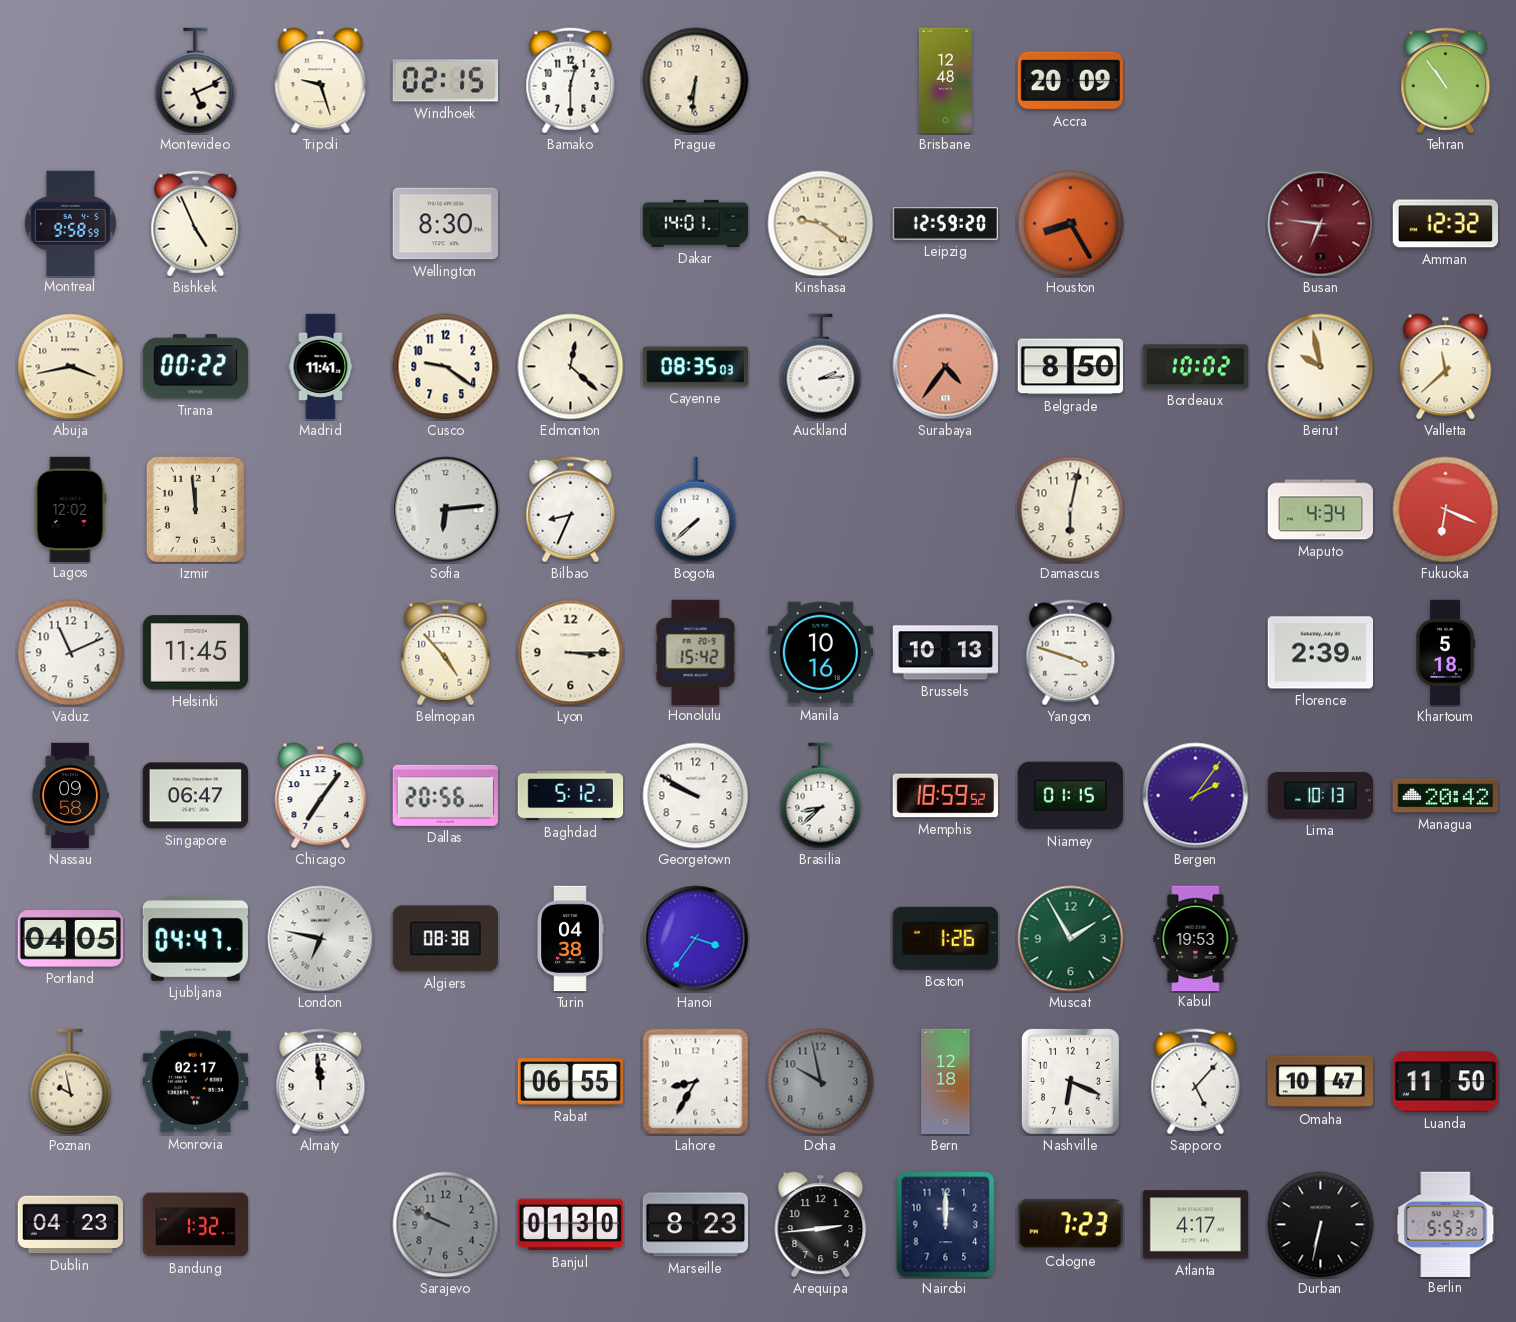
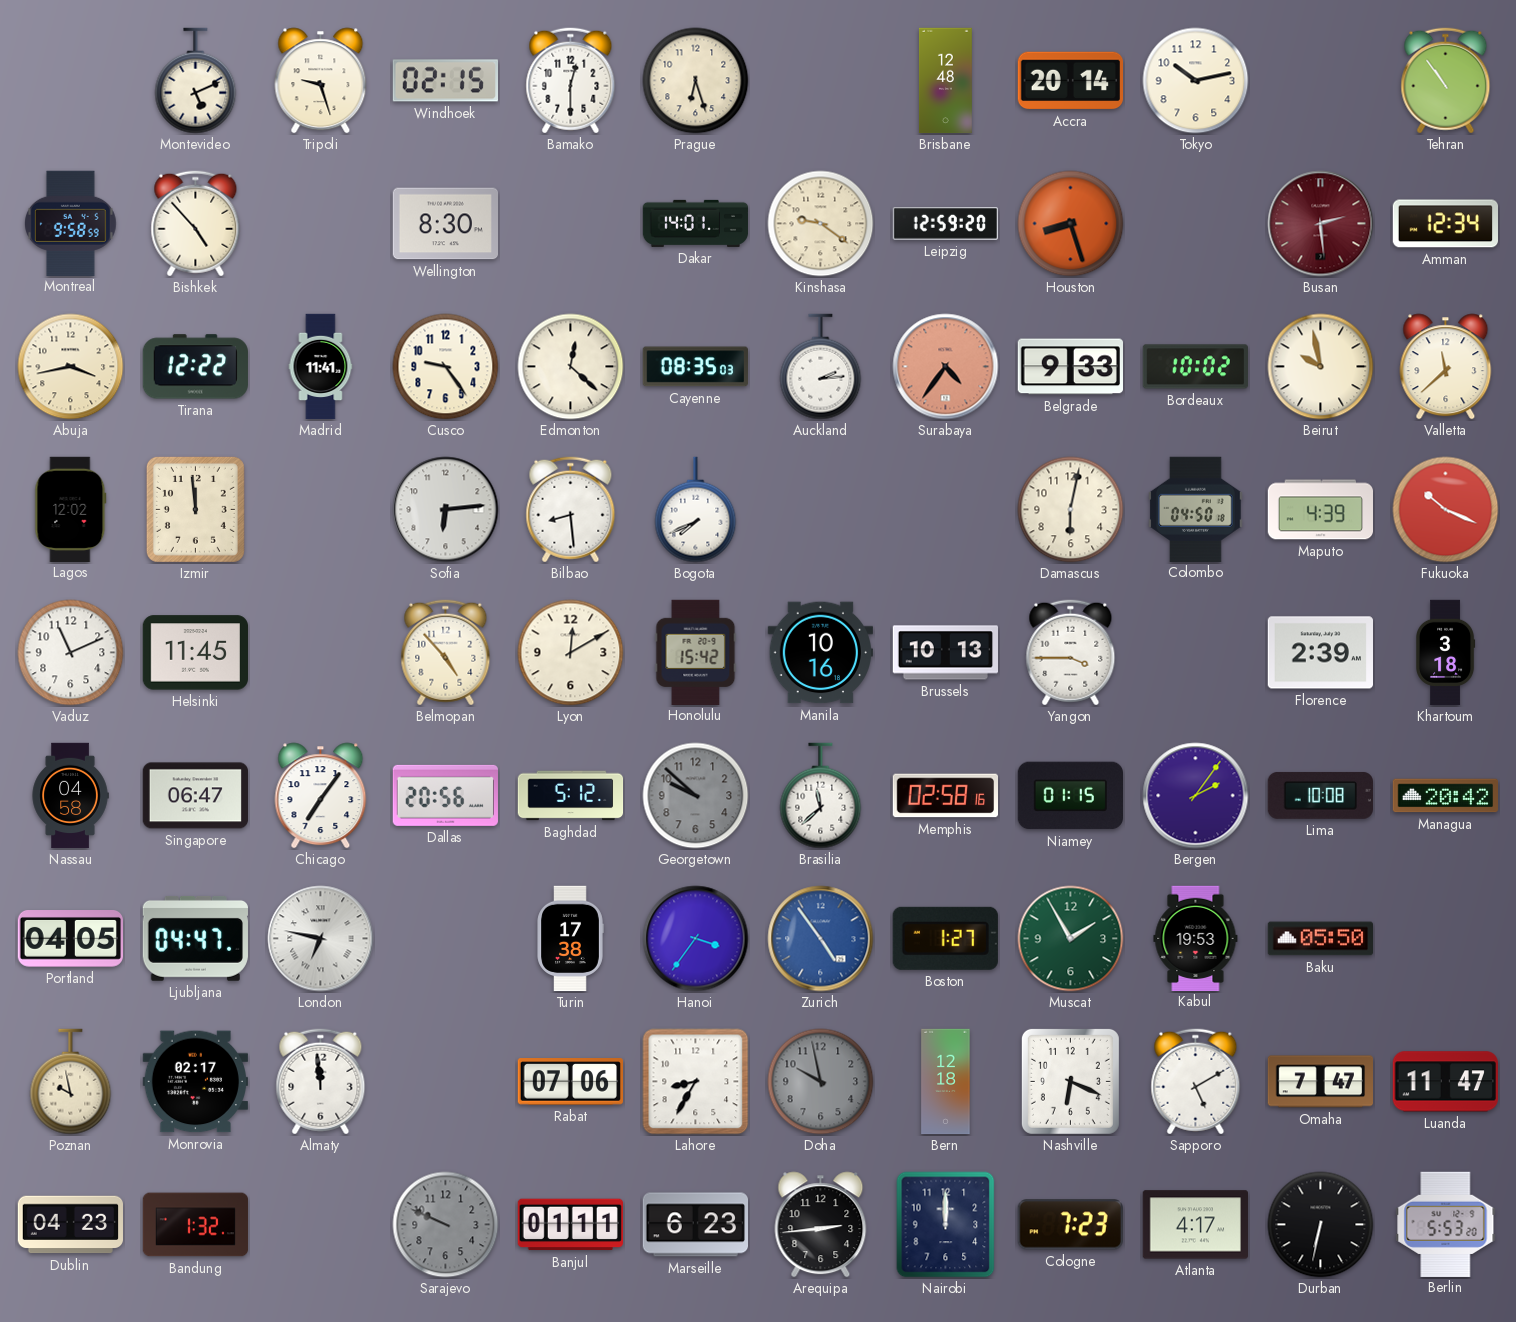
Prague: 6:31 -> 6:27
Accra: 20:09 -> 20:14
Tokyo: none -> 10:13
Bishkek: 4:56 -> 4:53
Houston: 8:25 -> 8:27
Busan: 6:46 -> 2:29
Amman: 12:32 -> 12:34
Tirana: 00:22 -> 12:22
Cusco: 9:21 -> 9:24
Belgrade: 8:50 -> 9:33
Bilbao: 8:34 -> 8:29
Bogota: 7:38 -> 7:41
Colombo: none -> 04:50
Maputo: 4:34 -> 4:39
Fukuoka: 6:19 -> 10:19
Lyon: 3:15 -> 12:10
Yangon: 3:48 -> 3:45
Khartoum: 5:18 -> 3:18
Nassau: 09:58 -> 04:58
Georgetown: 9:50 -> 9:52
Georgetown dial: white -> grey
Brasilia: 8:38 -> 11:38
Memphis: 18:59 -> 02:58
Lima: 10:13 -> 10:08
Algiers: 08:38 -> none
Turin: 04:38 -> 17:38
Zurich: none -> 4:54
Boston: 1:26 -> 1:27
Baku: none -> 05:50
Rabat: 06:55 -> 07:06
Sapporo: 5:07 -> 5:10
Omaha: 10:47 -> 7:47
Luanda: 11:50 -> 11:47
Banjul: 01:30 -> 01:11
Marseille: 8:23 -> 6:23
